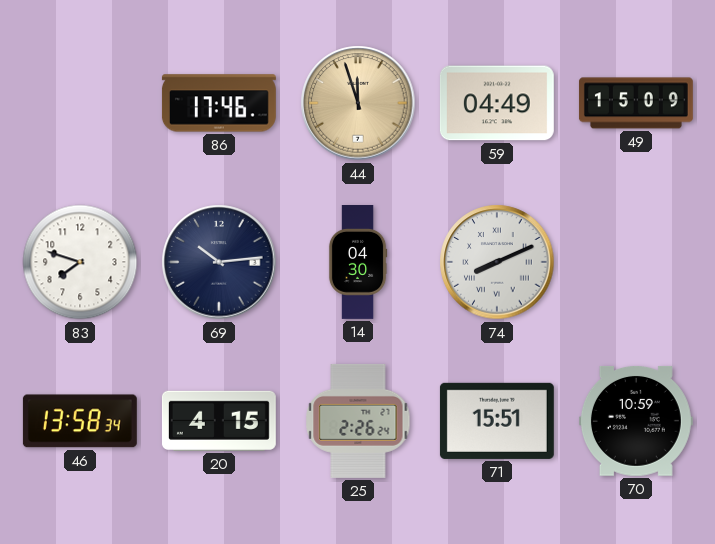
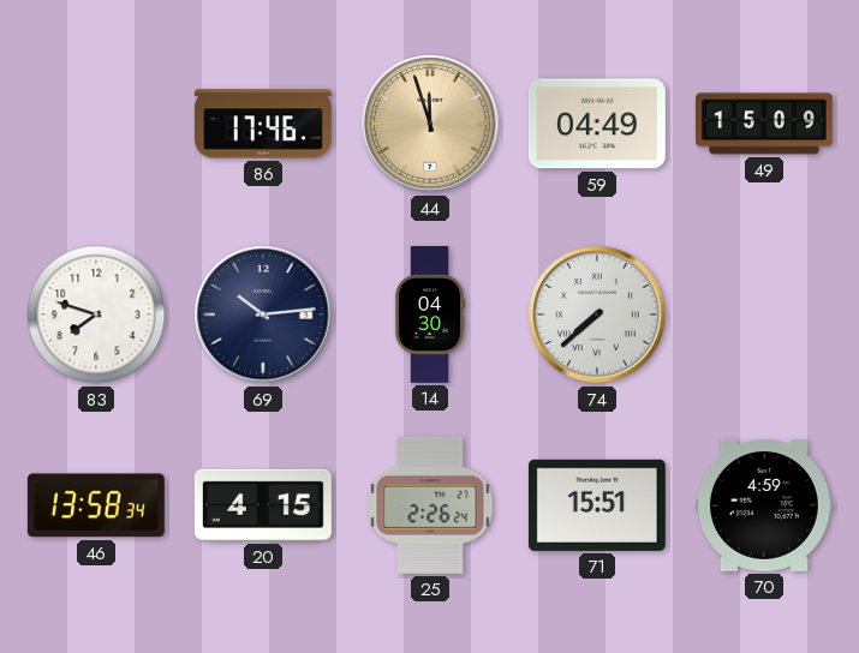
74: 8:11 -> 7:38
70: 10:59 -> 4:59
